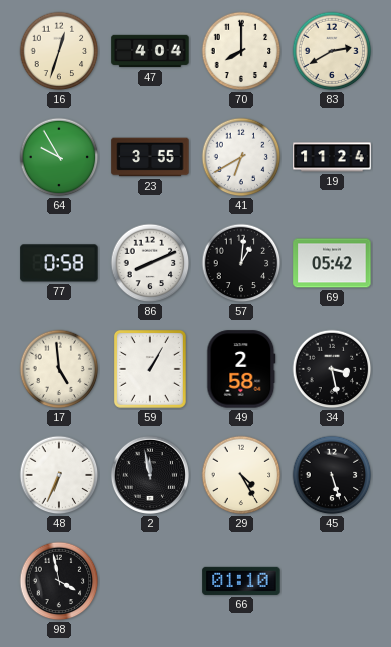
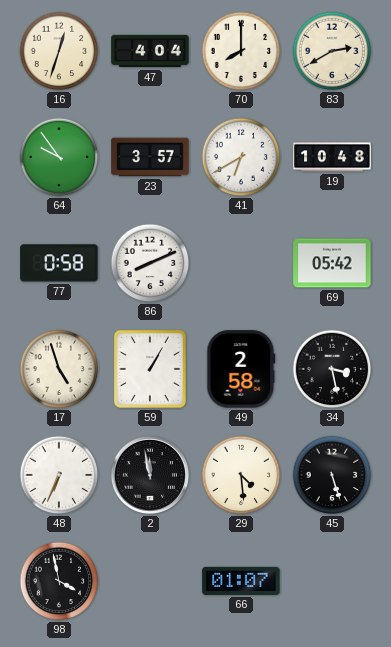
64: 9:55 -> 9:54
23: 3:55 -> 3:57
19: 11:24 -> 10:48
57: 1:01 -> none
17: 4:59 -> 4:57
29: 4:25 -> 4:29
66: 01:10 -> 01:07
